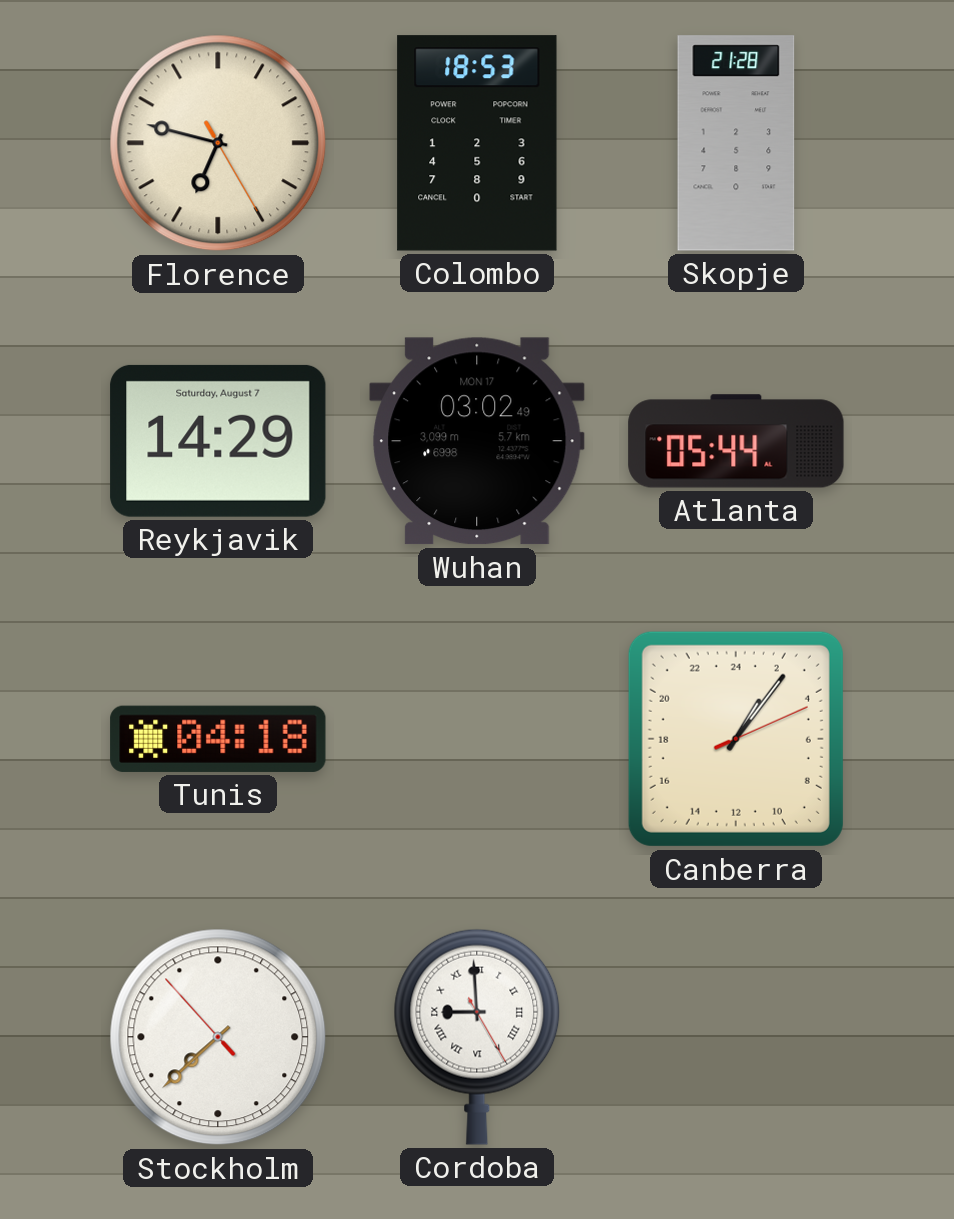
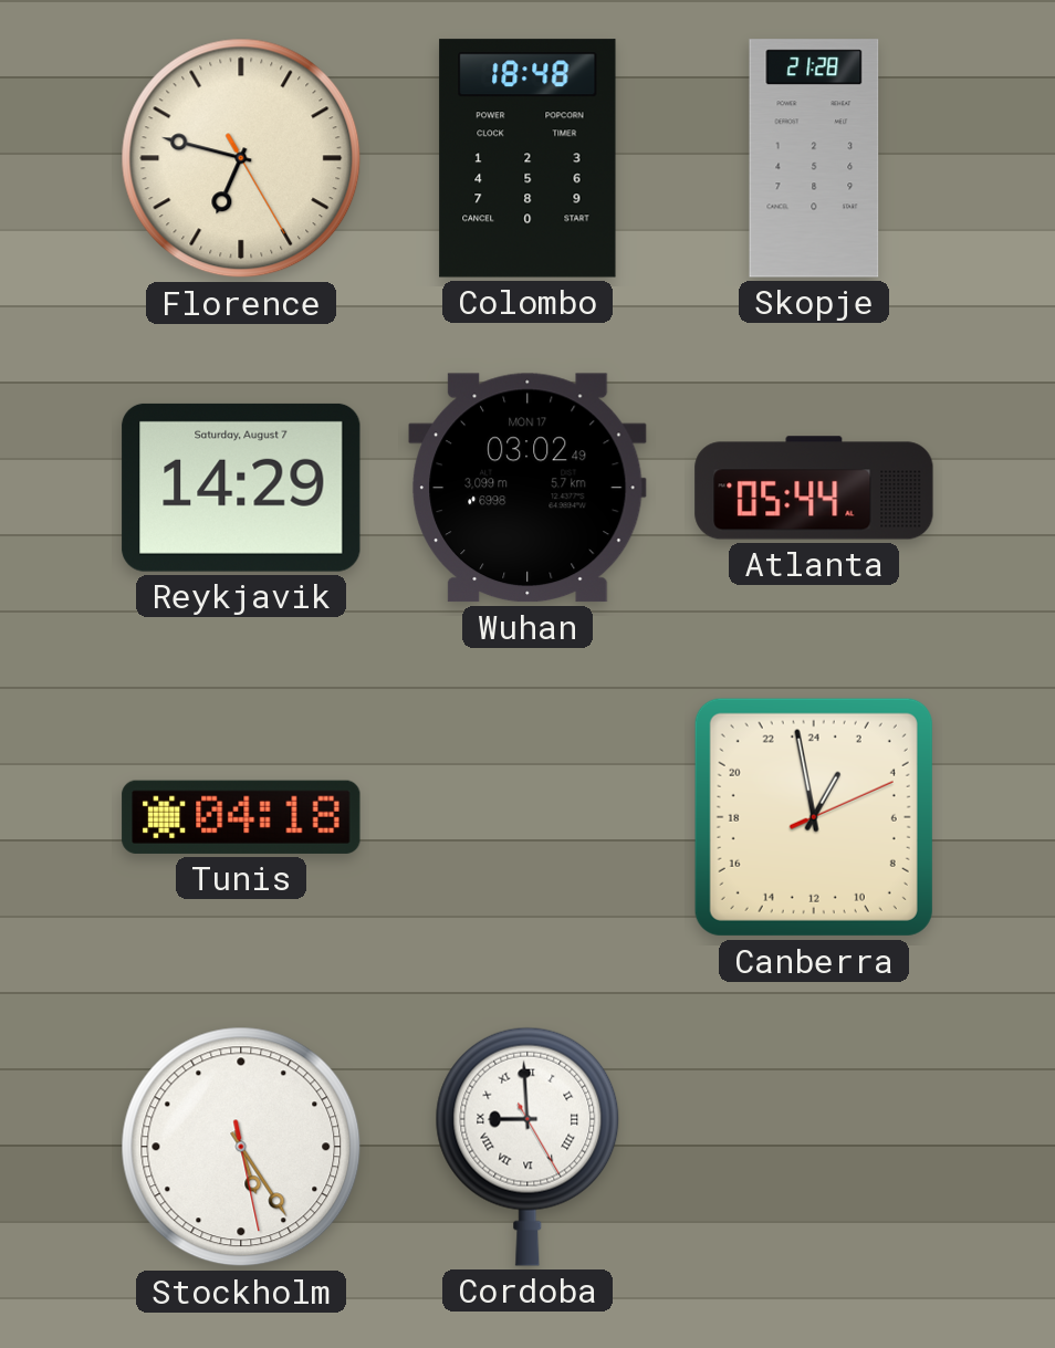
Colombo: 18:53 -> 18:48
Canberra: 2:06 -> 1:58
Stockholm: 7:37 -> 5:24
